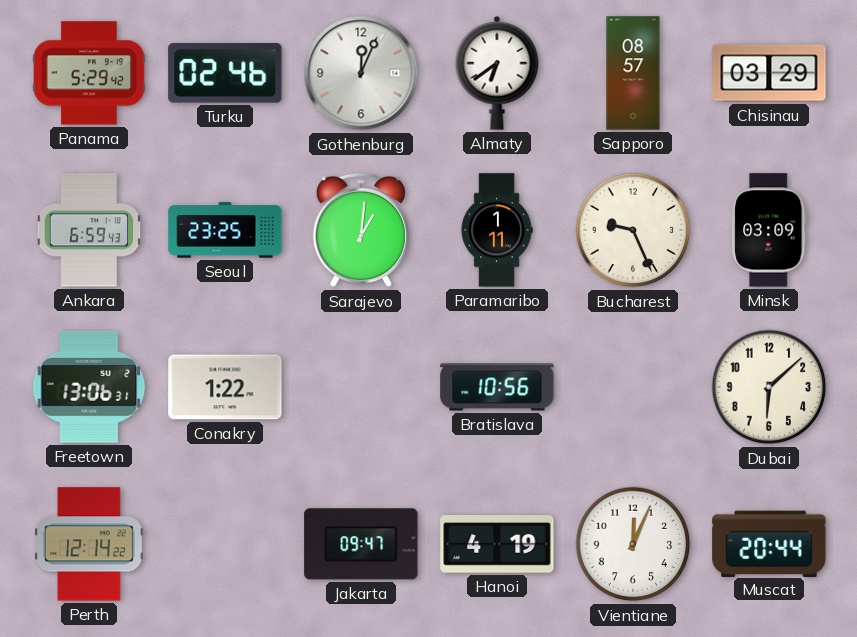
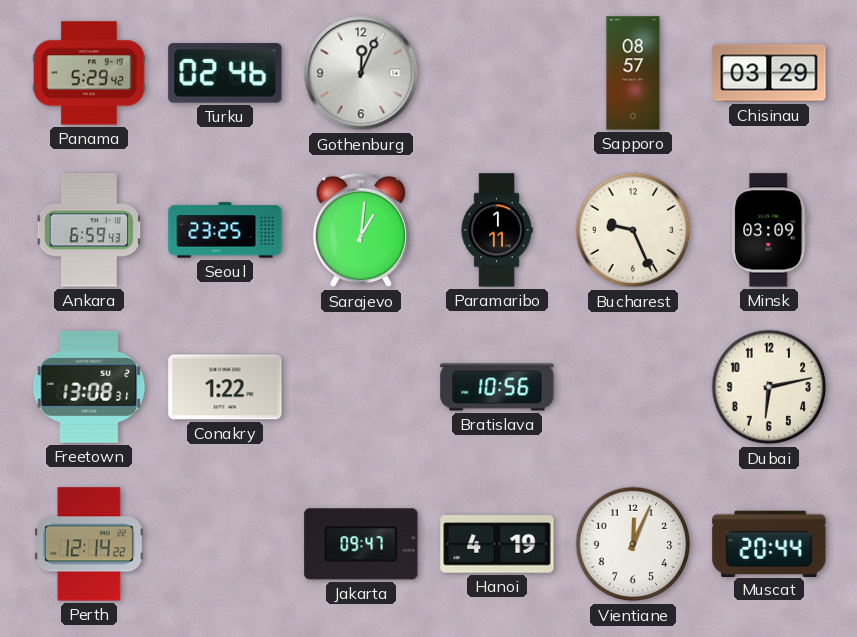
Almaty: 6:39 -> none
Freetown: 13:06 -> 13:08
Dubai: 6:08 -> 6:13
